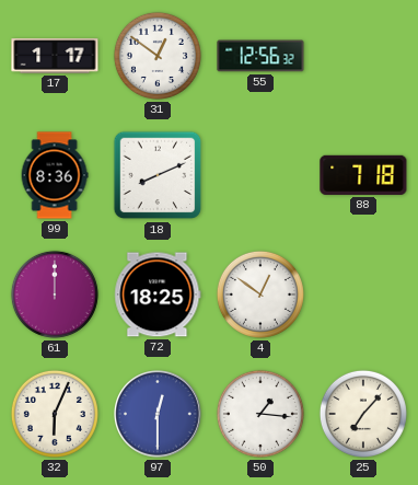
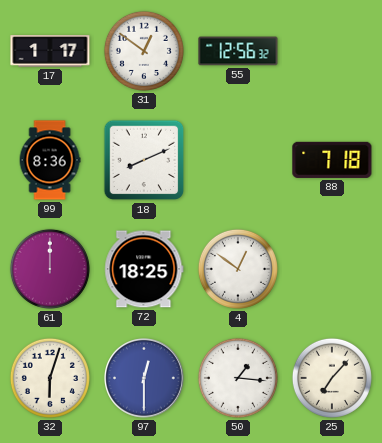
32: 6:04 -> 6:03
